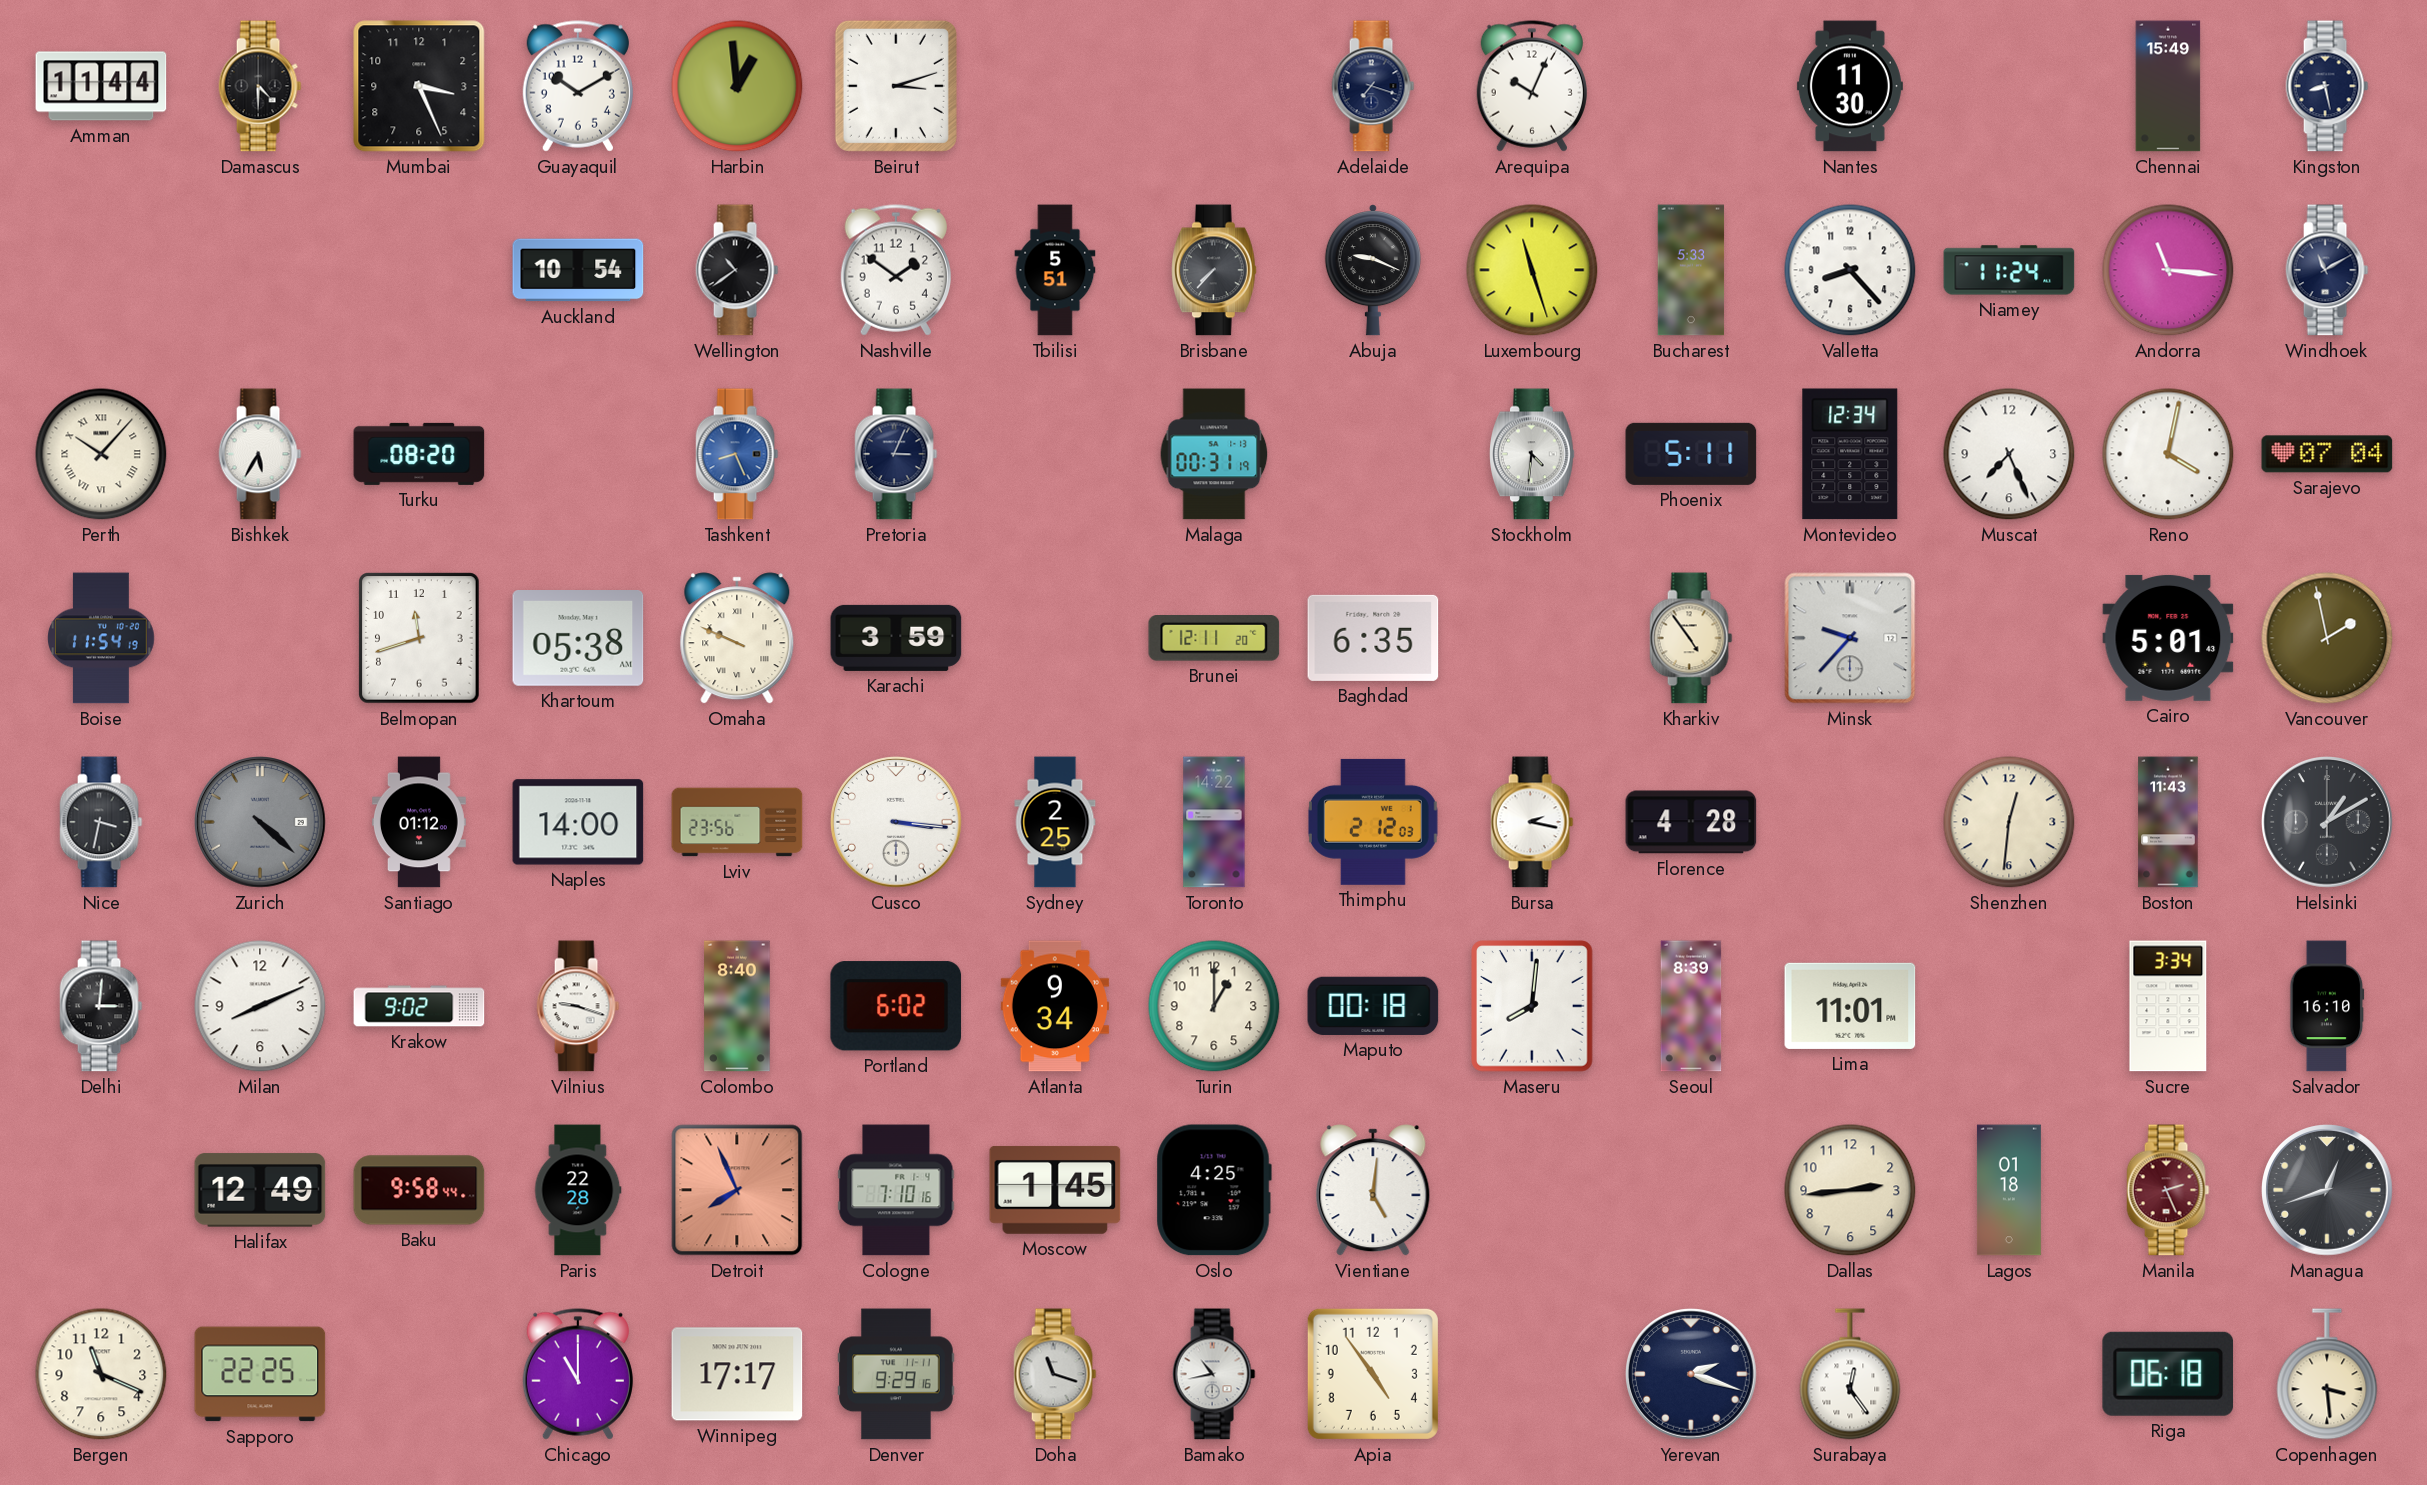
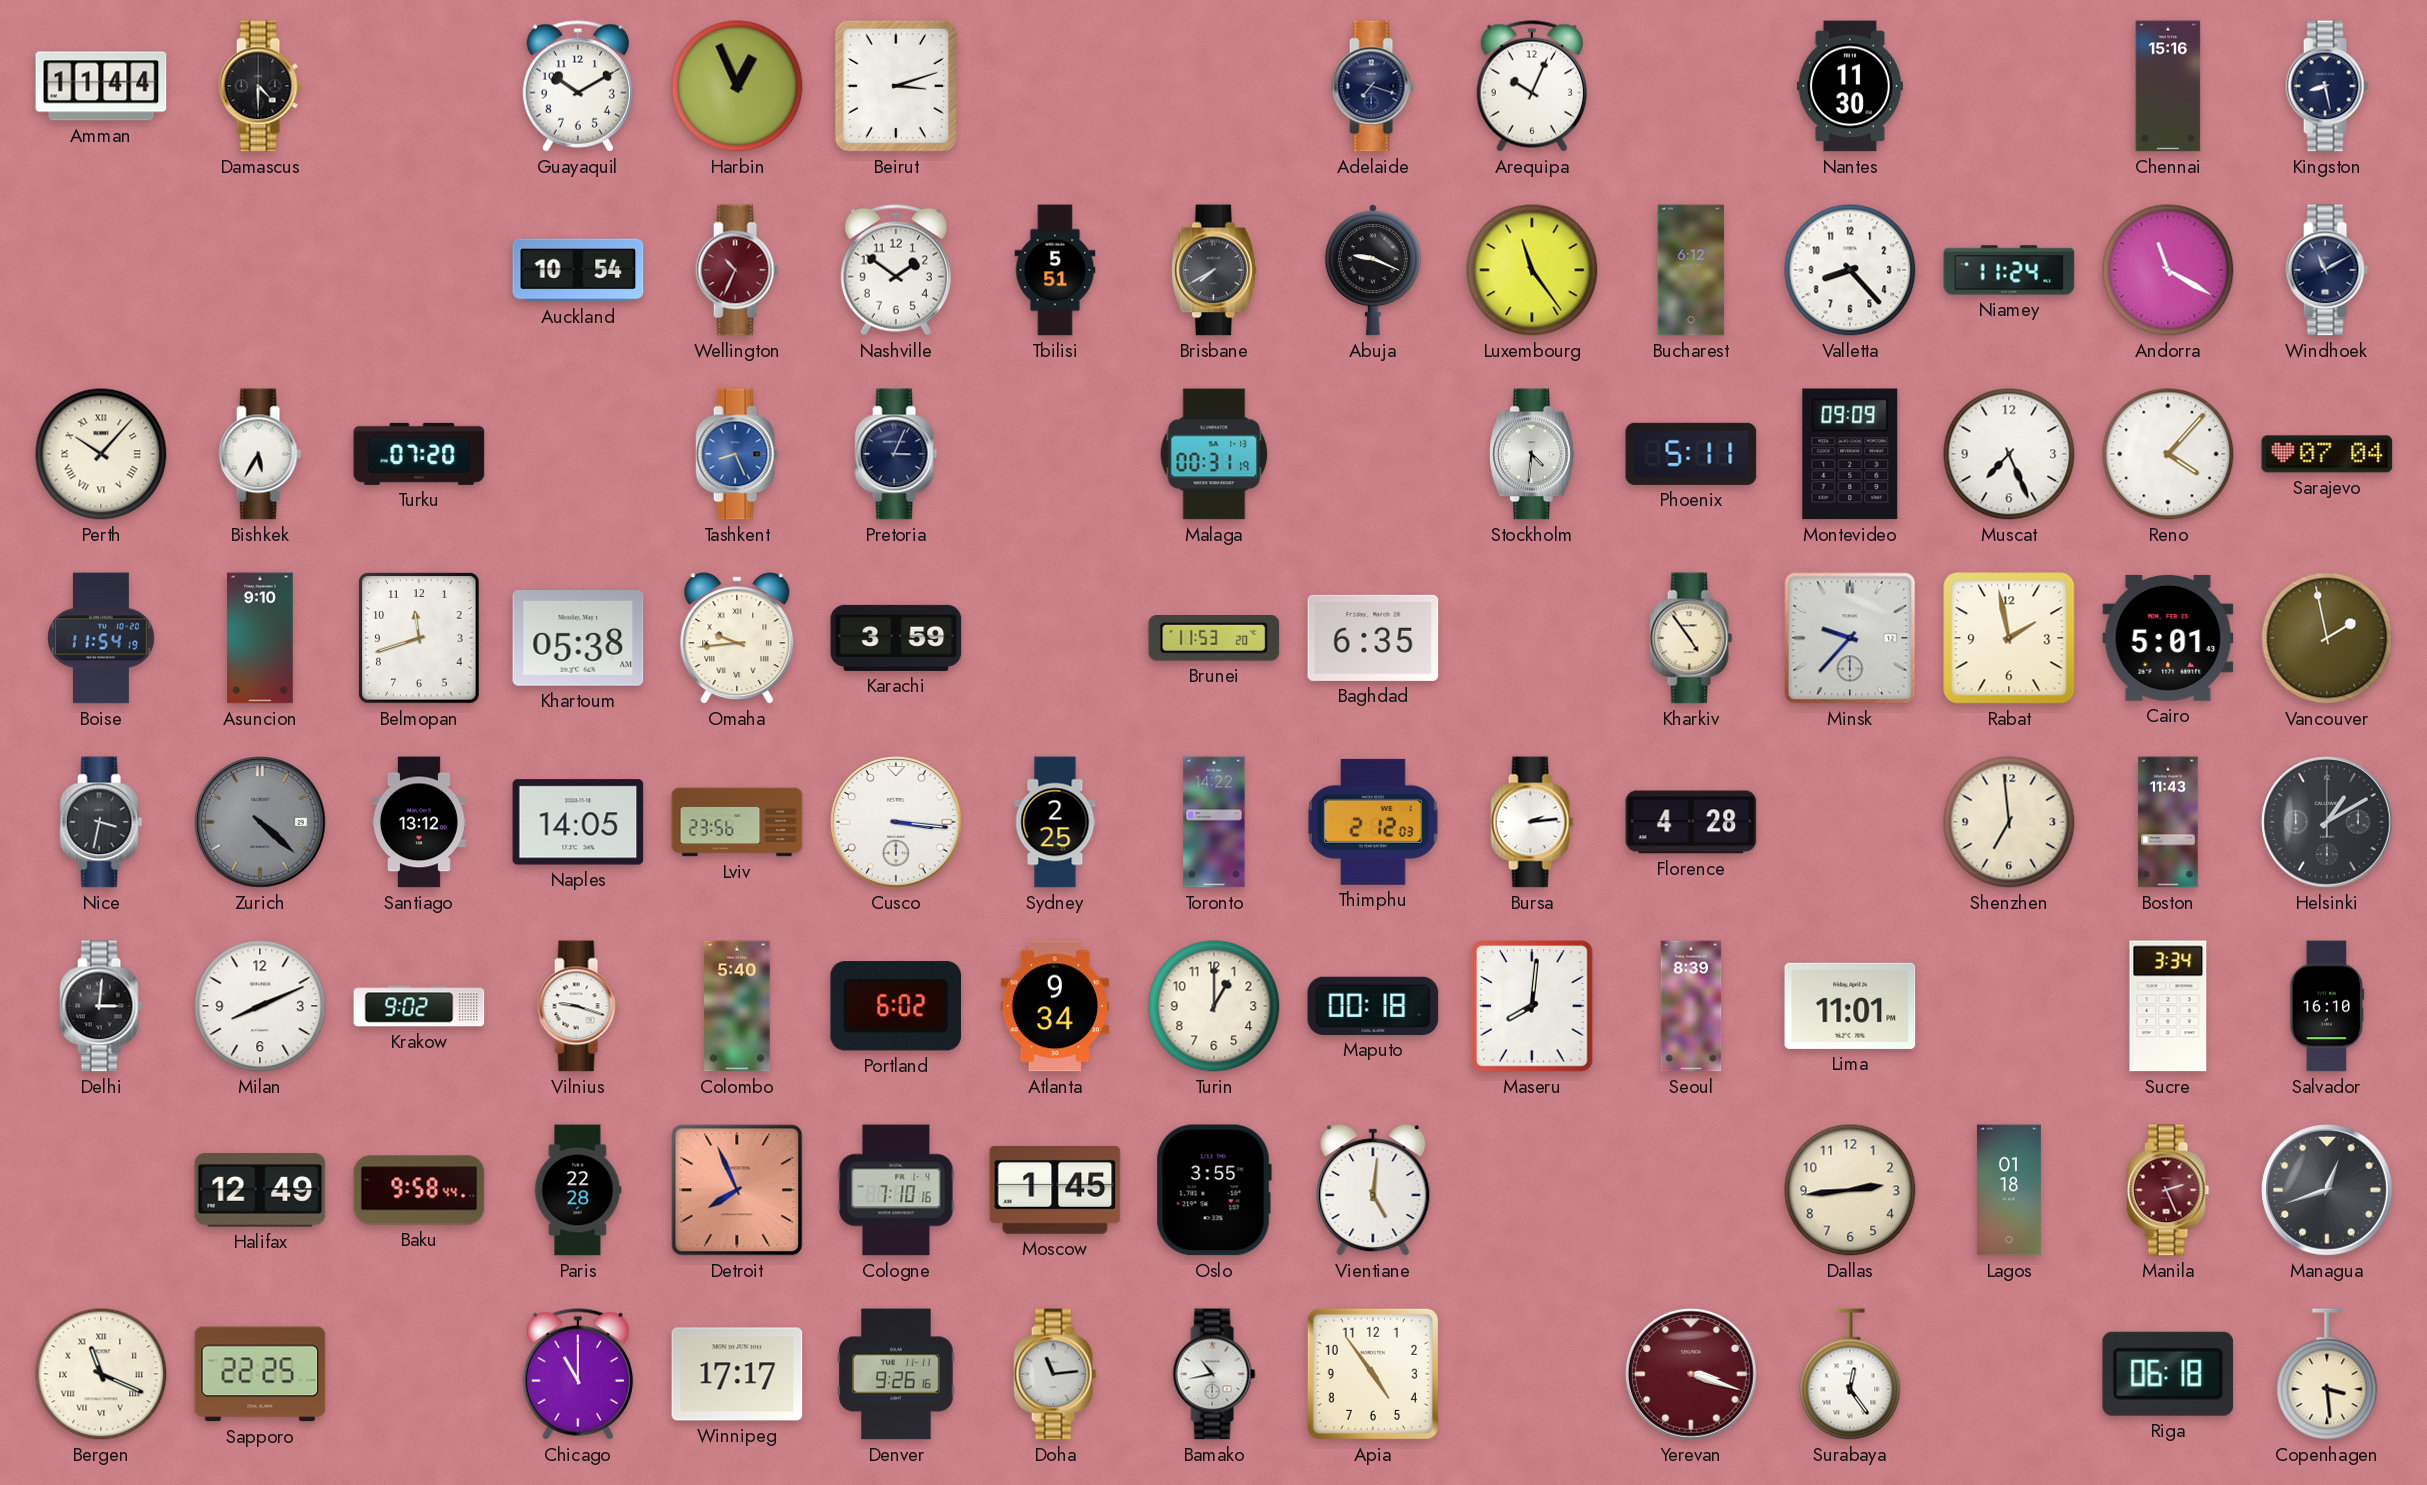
Mumbai: 3:26 -> none
Harbin: 12:59 -> 12:56
Chennai: 15:49 -> 15:16
Wellington: 10:39 -> 10:34
Wellington dial: black -> burgundy
Brisbane: 7:37 -> 7:40
Luxembourg: 11:27 -> 11:24
Bucharest: 5:33 -> 6:12
Andorra: 11:16 -> 11:20
Turku: 08:20 -> 07:20
Montevideo: 12:34 -> 09:09
Reno: 4:02 -> 4:07
Asuncion: none -> 9:10
Omaha: 9:49 -> 9:44
Brunei: 12:11 -> 11:53
Rabat: none -> 1:58
Santiago: 01:12 -> 13:12
Naples: 14:00 -> 14:05
Bursa: 2:17 -> 2:14
Shenzhen: 12:31 -> 6:59
Colombo: 8:40 -> 5:40
Oslo: 4:25 -> 3:55
Bergen numerals: Arabic -> Roman
Denver: 9:29 -> 9:26
Doha: 11:18 -> 11:14
Yerevan: 2:18 -> 3:18
Yerevan dial: navy -> burgundy
